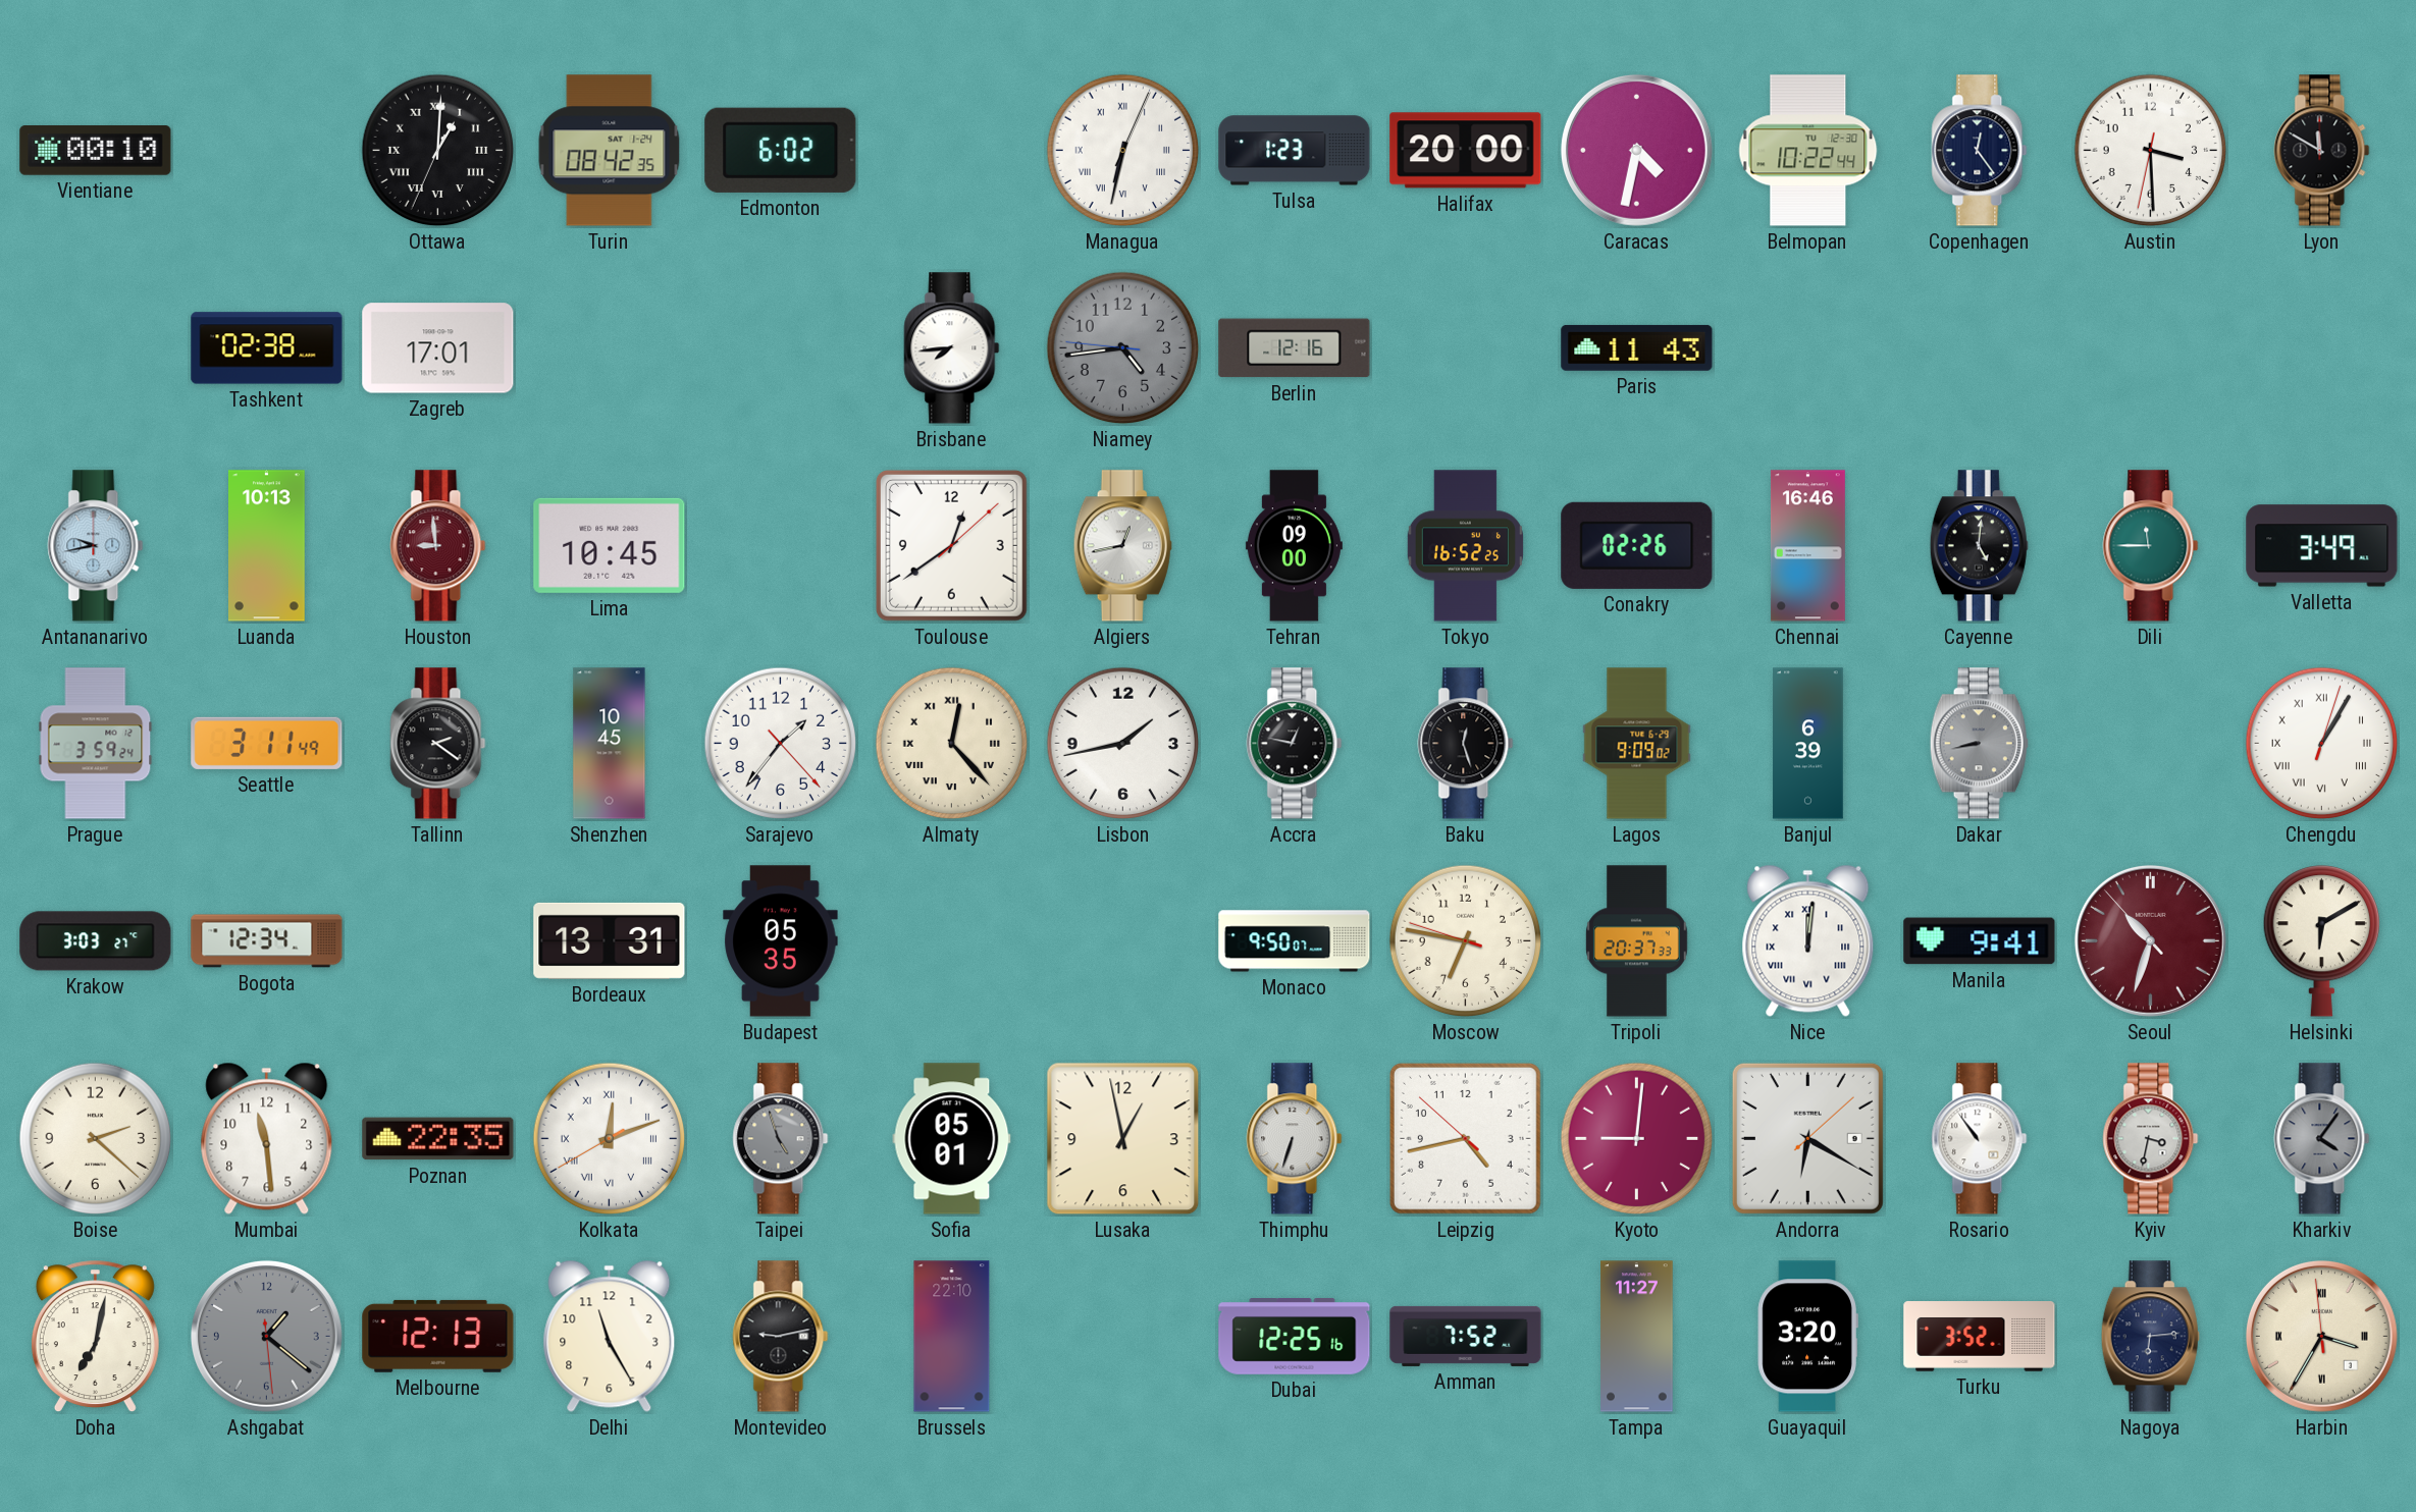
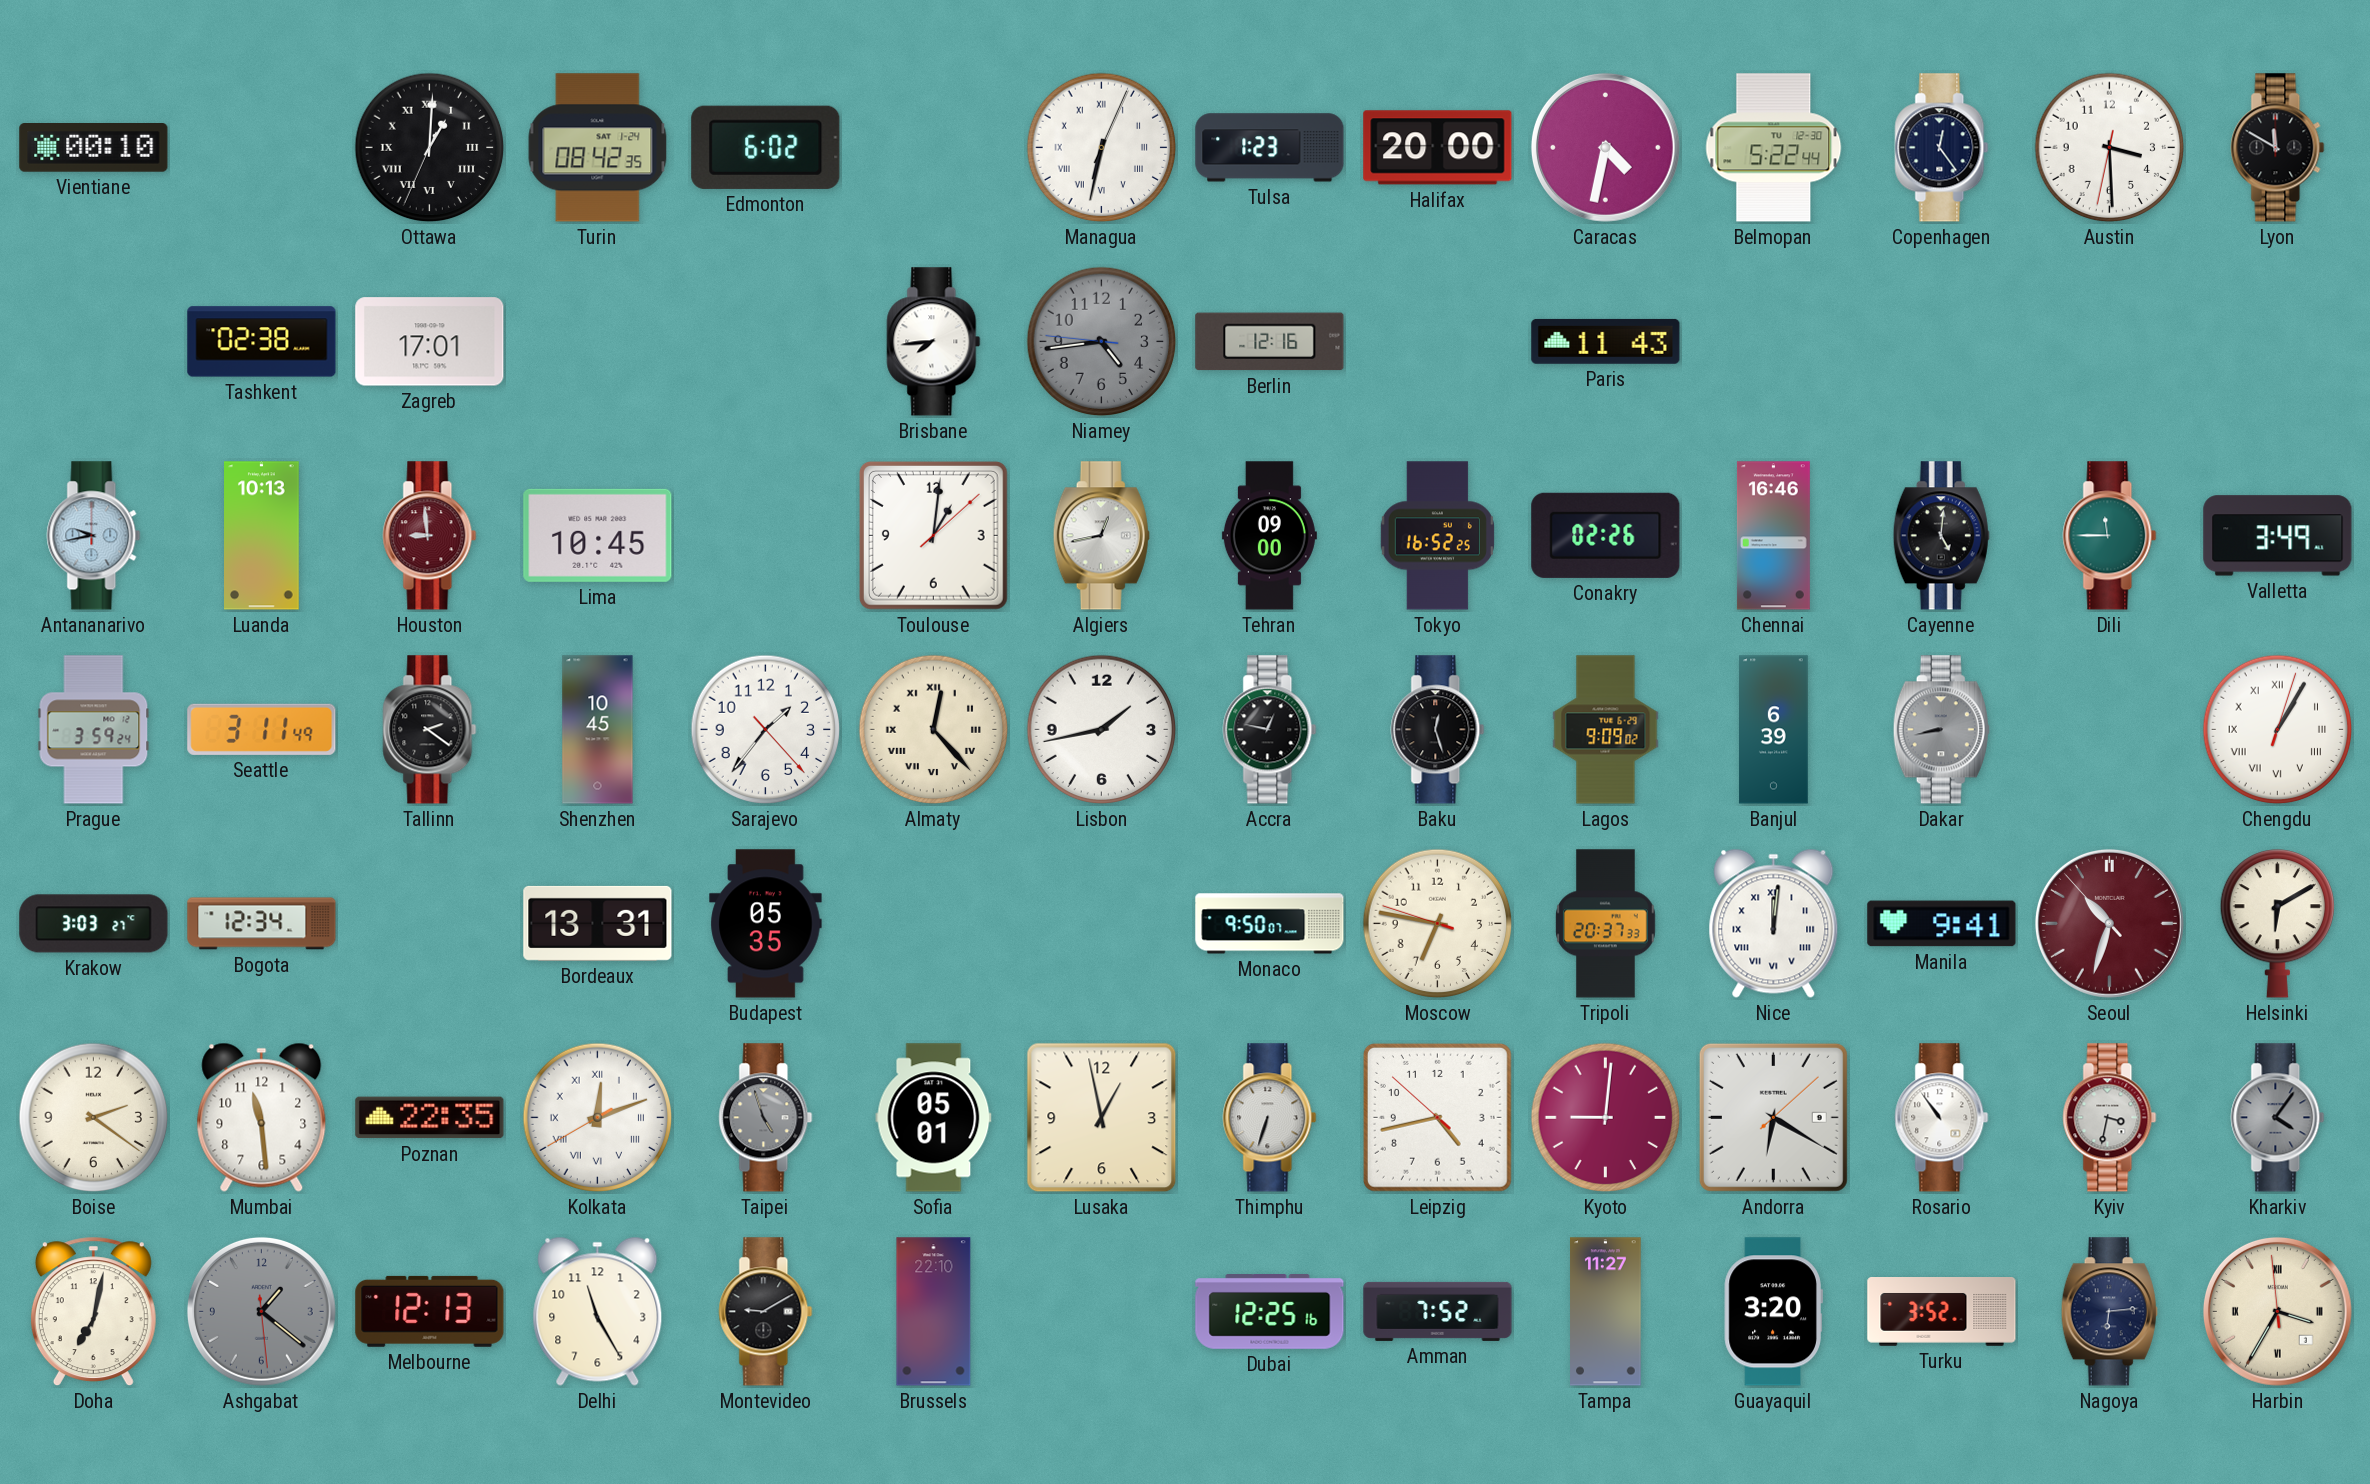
Belmopan: 10:22 -> 5:22
Toulouse: 12:39 -> 1:01
Boise: 2:22 -> 2:21
Montevideo: 9:13 -> 9:10
